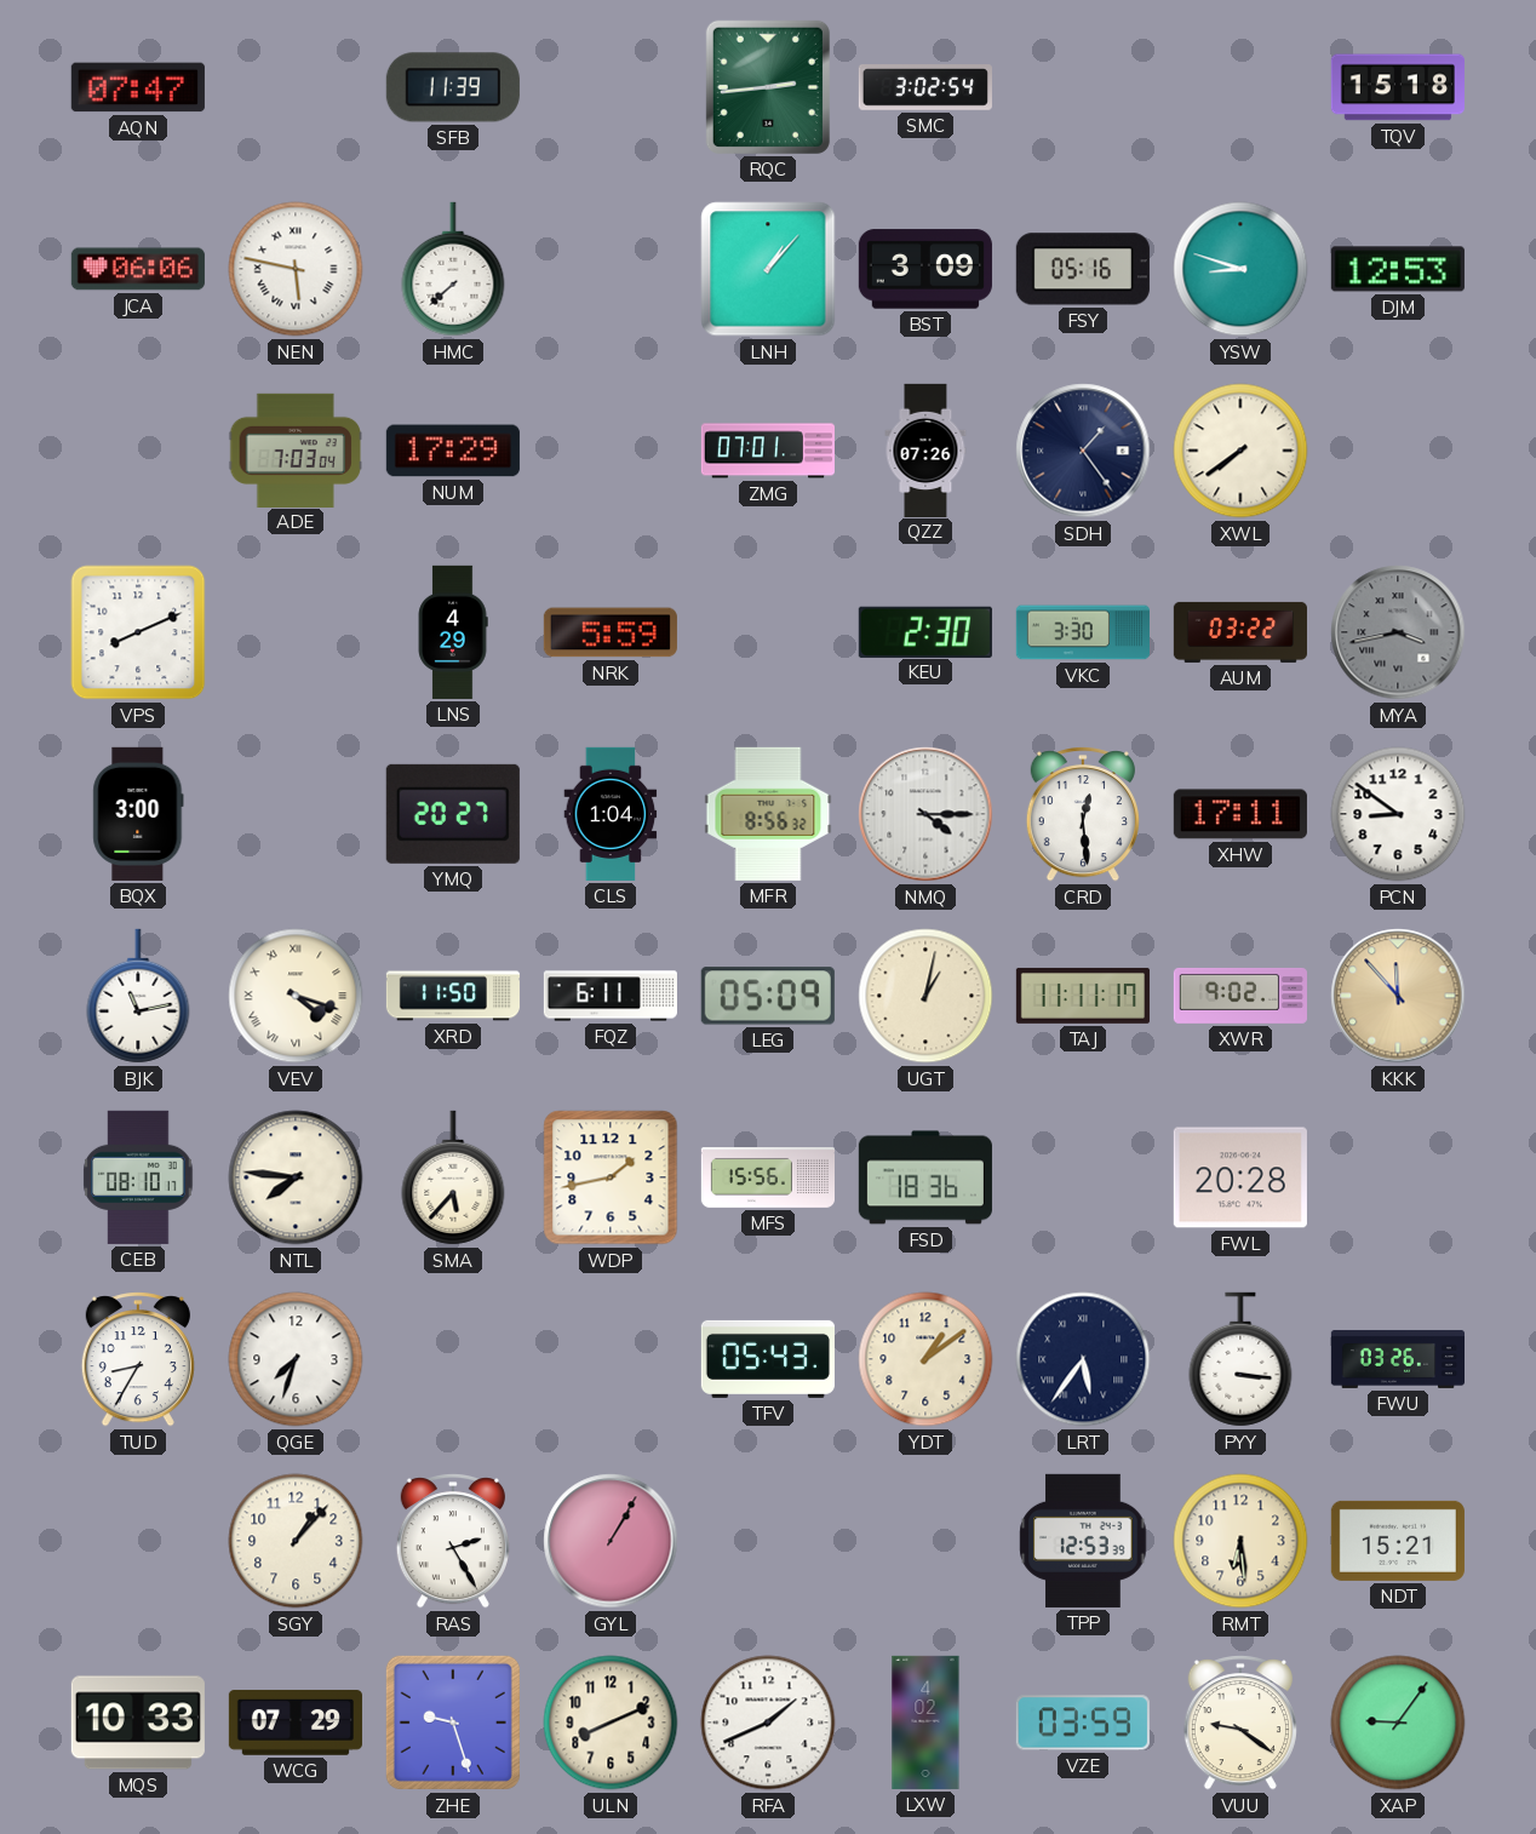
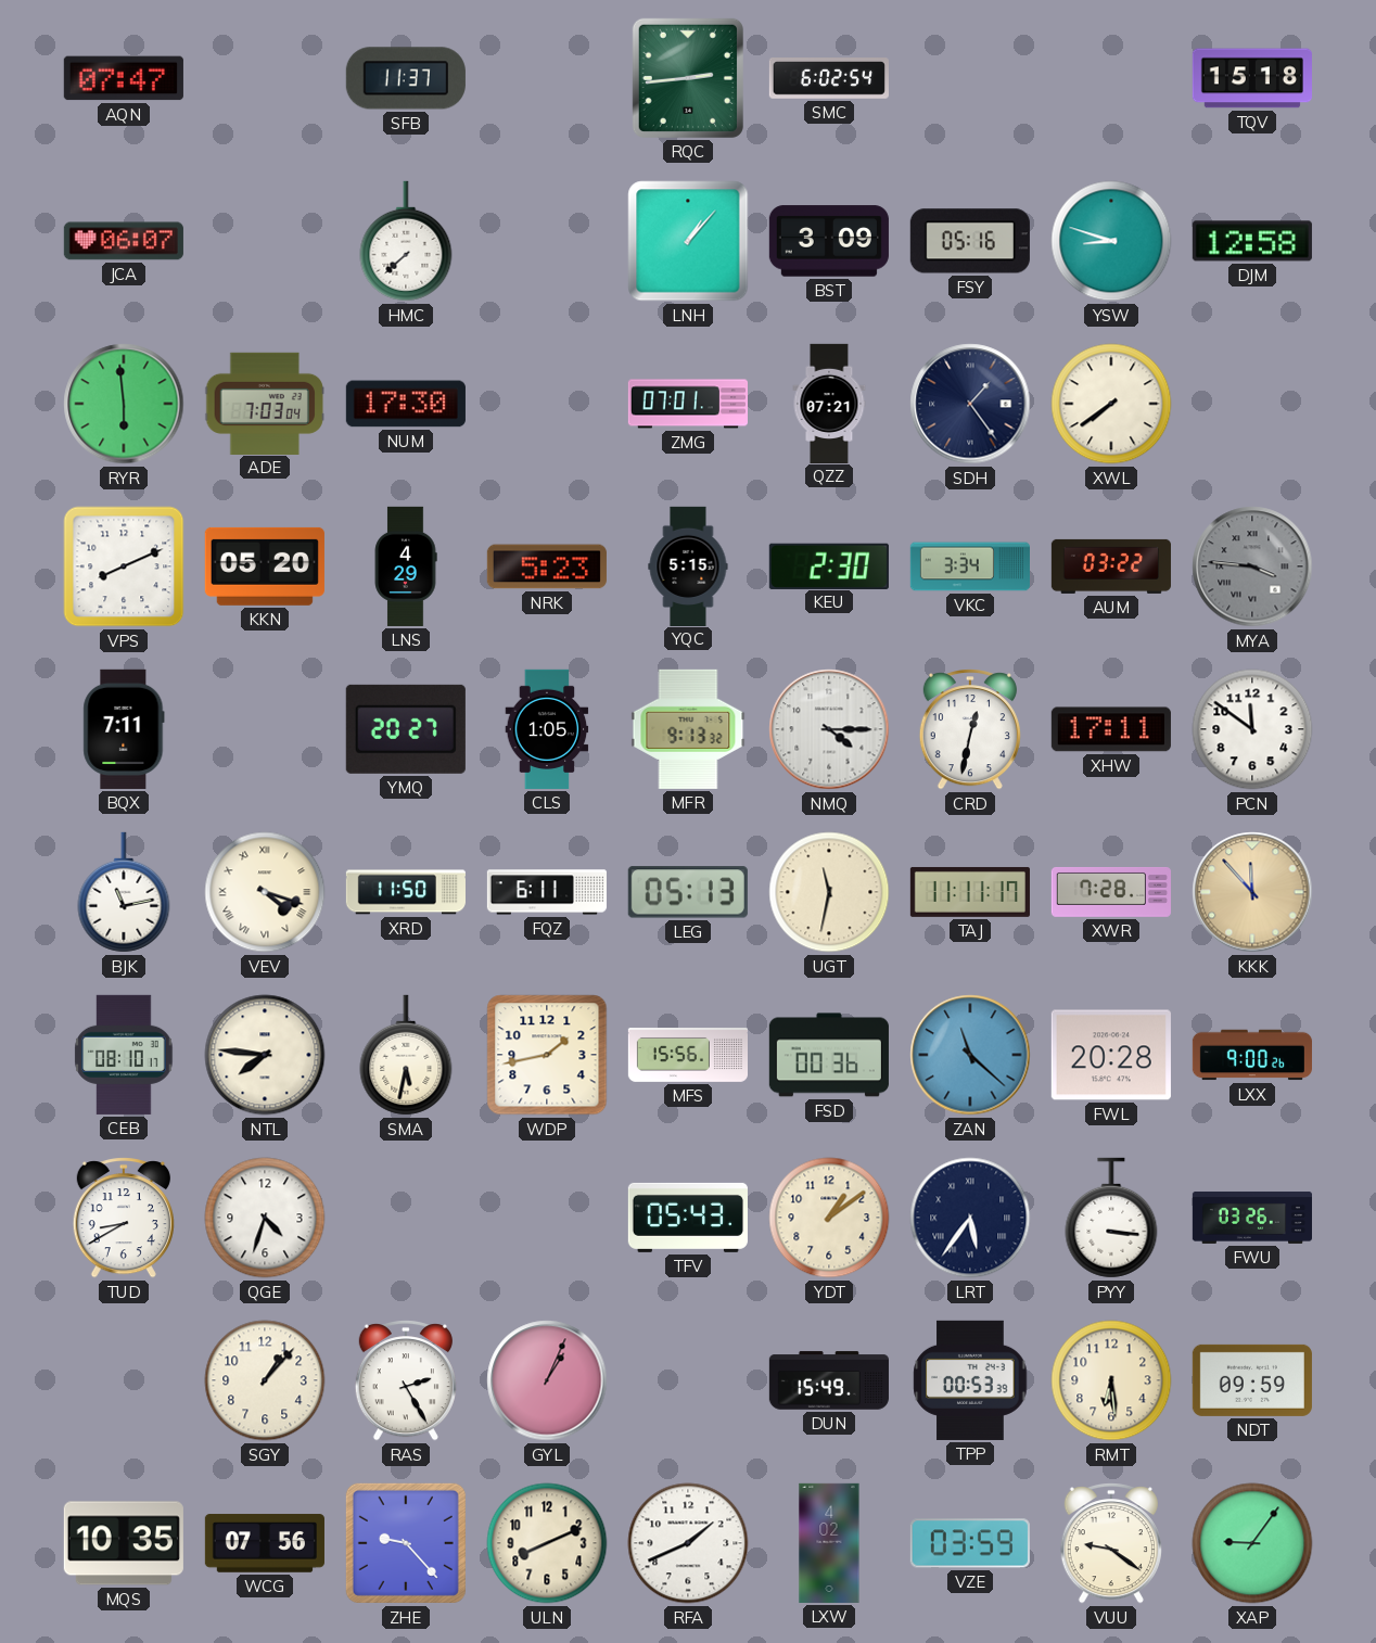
SFB: 11:39 -> 11:37
SMC: 3:02 -> 6:02
JCA: 06:06 -> 06:07
NEN: 5:47 -> none
DJM: 12:53 -> 12:58
RYR: none -> 5:59
NUM: 17:29 -> 17:30
QZZ: 07:26 -> 07:21
KKN: none -> 05:20
NRK: 5:59 -> 5:23
YQC: none -> 5:15
VKC: 3:30 -> 3:34
MYA: 3:43 -> 3:46
BQX: 3:00 -> 7:11
CLS: 1:04 -> 1:05
MFR: 8:56 -> 9:13
CRD: 12:29 -> 12:32
PCN: 8:51 -> 11:51
LEG: 05:09 -> 05:13
UGT: 1:02 -> 11:32
XWR: 9:02 -> 7:28
SMA: 5:37 -> 5:32
FSD: 18:36 -> 00:36
ZAN: none -> 11:22
LXX: none -> 9:00
TUD: 8:35 -> 8:40
QGE: 7:33 -> 4:33
GYL: 1:05 -> 1:04
DUN: none -> 15:49
TPP: 12:53 -> 00:53
NDT: 15:21 -> 09:59
MQS: 10:33 -> 10:35
WCG: 07:29 -> 07:56
ZHE: 9:27 -> 9:23
